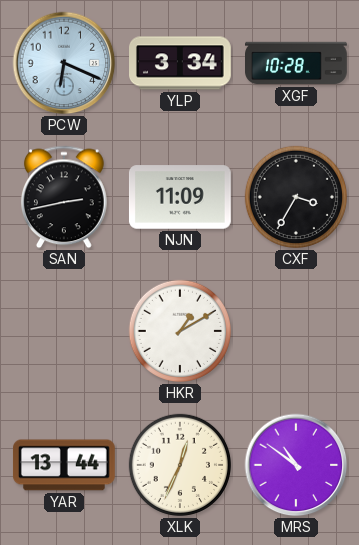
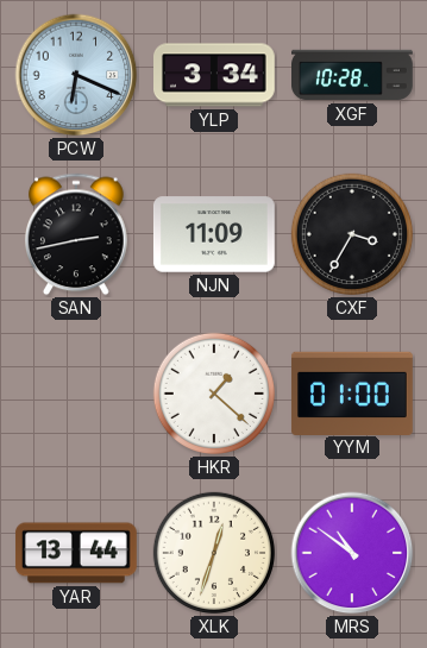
HKR: 1:10 -> 1:22
YYM: none -> 01:00
XLK: 12:34 -> 12:33
